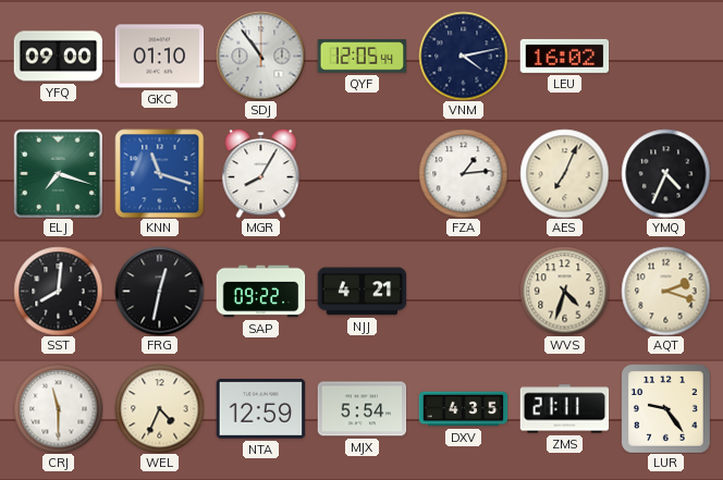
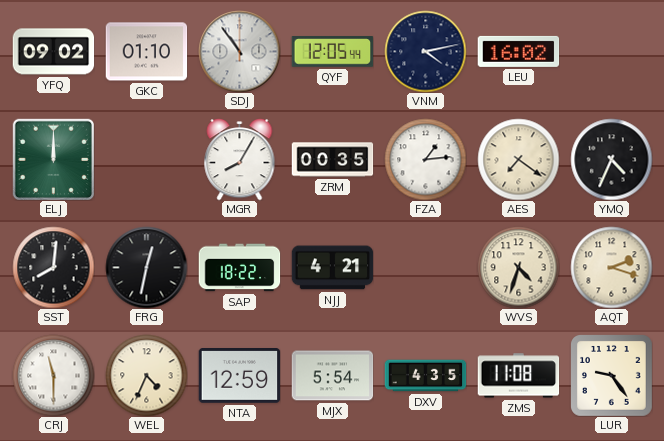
YFQ: 09:00 -> 09:02
ELJ: 7:18 -> 12:00
KNN: 11:18 -> none
ZRM: none -> 00:35
AES: 7:04 -> 7:21
SAP: 09:22 -> 18:22
ZMS: 21:11 -> 11:08
